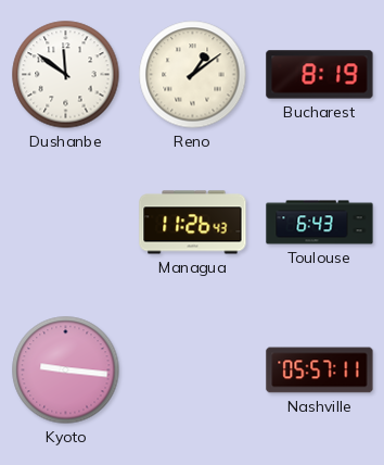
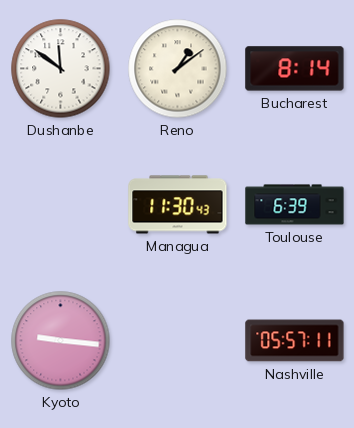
Bucharest: 8:19 -> 8:14
Managua: 11:26 -> 11:30
Toulouse: 6:43 -> 6:39
